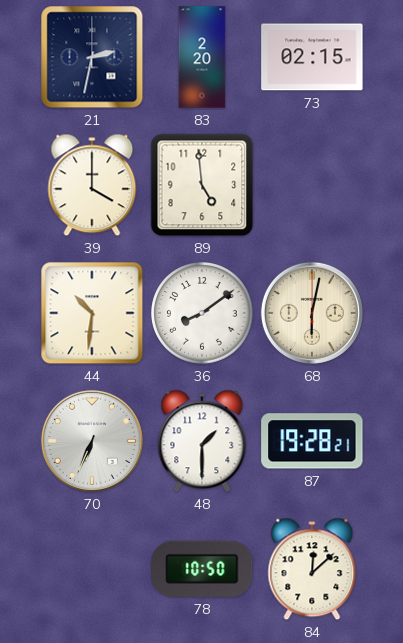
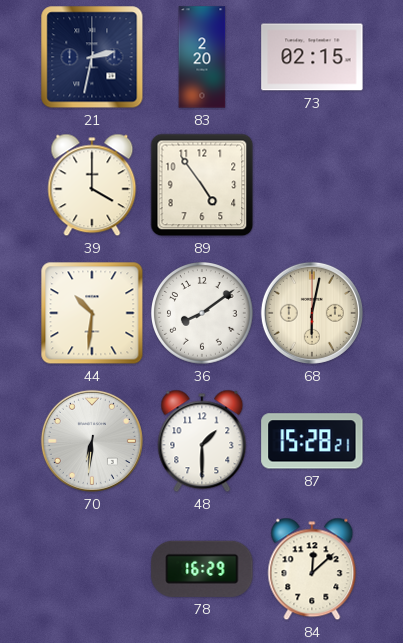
89: 4:59 -> 4:54
70: 6:34 -> 6:31
87: 19:28 -> 15:28
78: 10:50 -> 16:29
